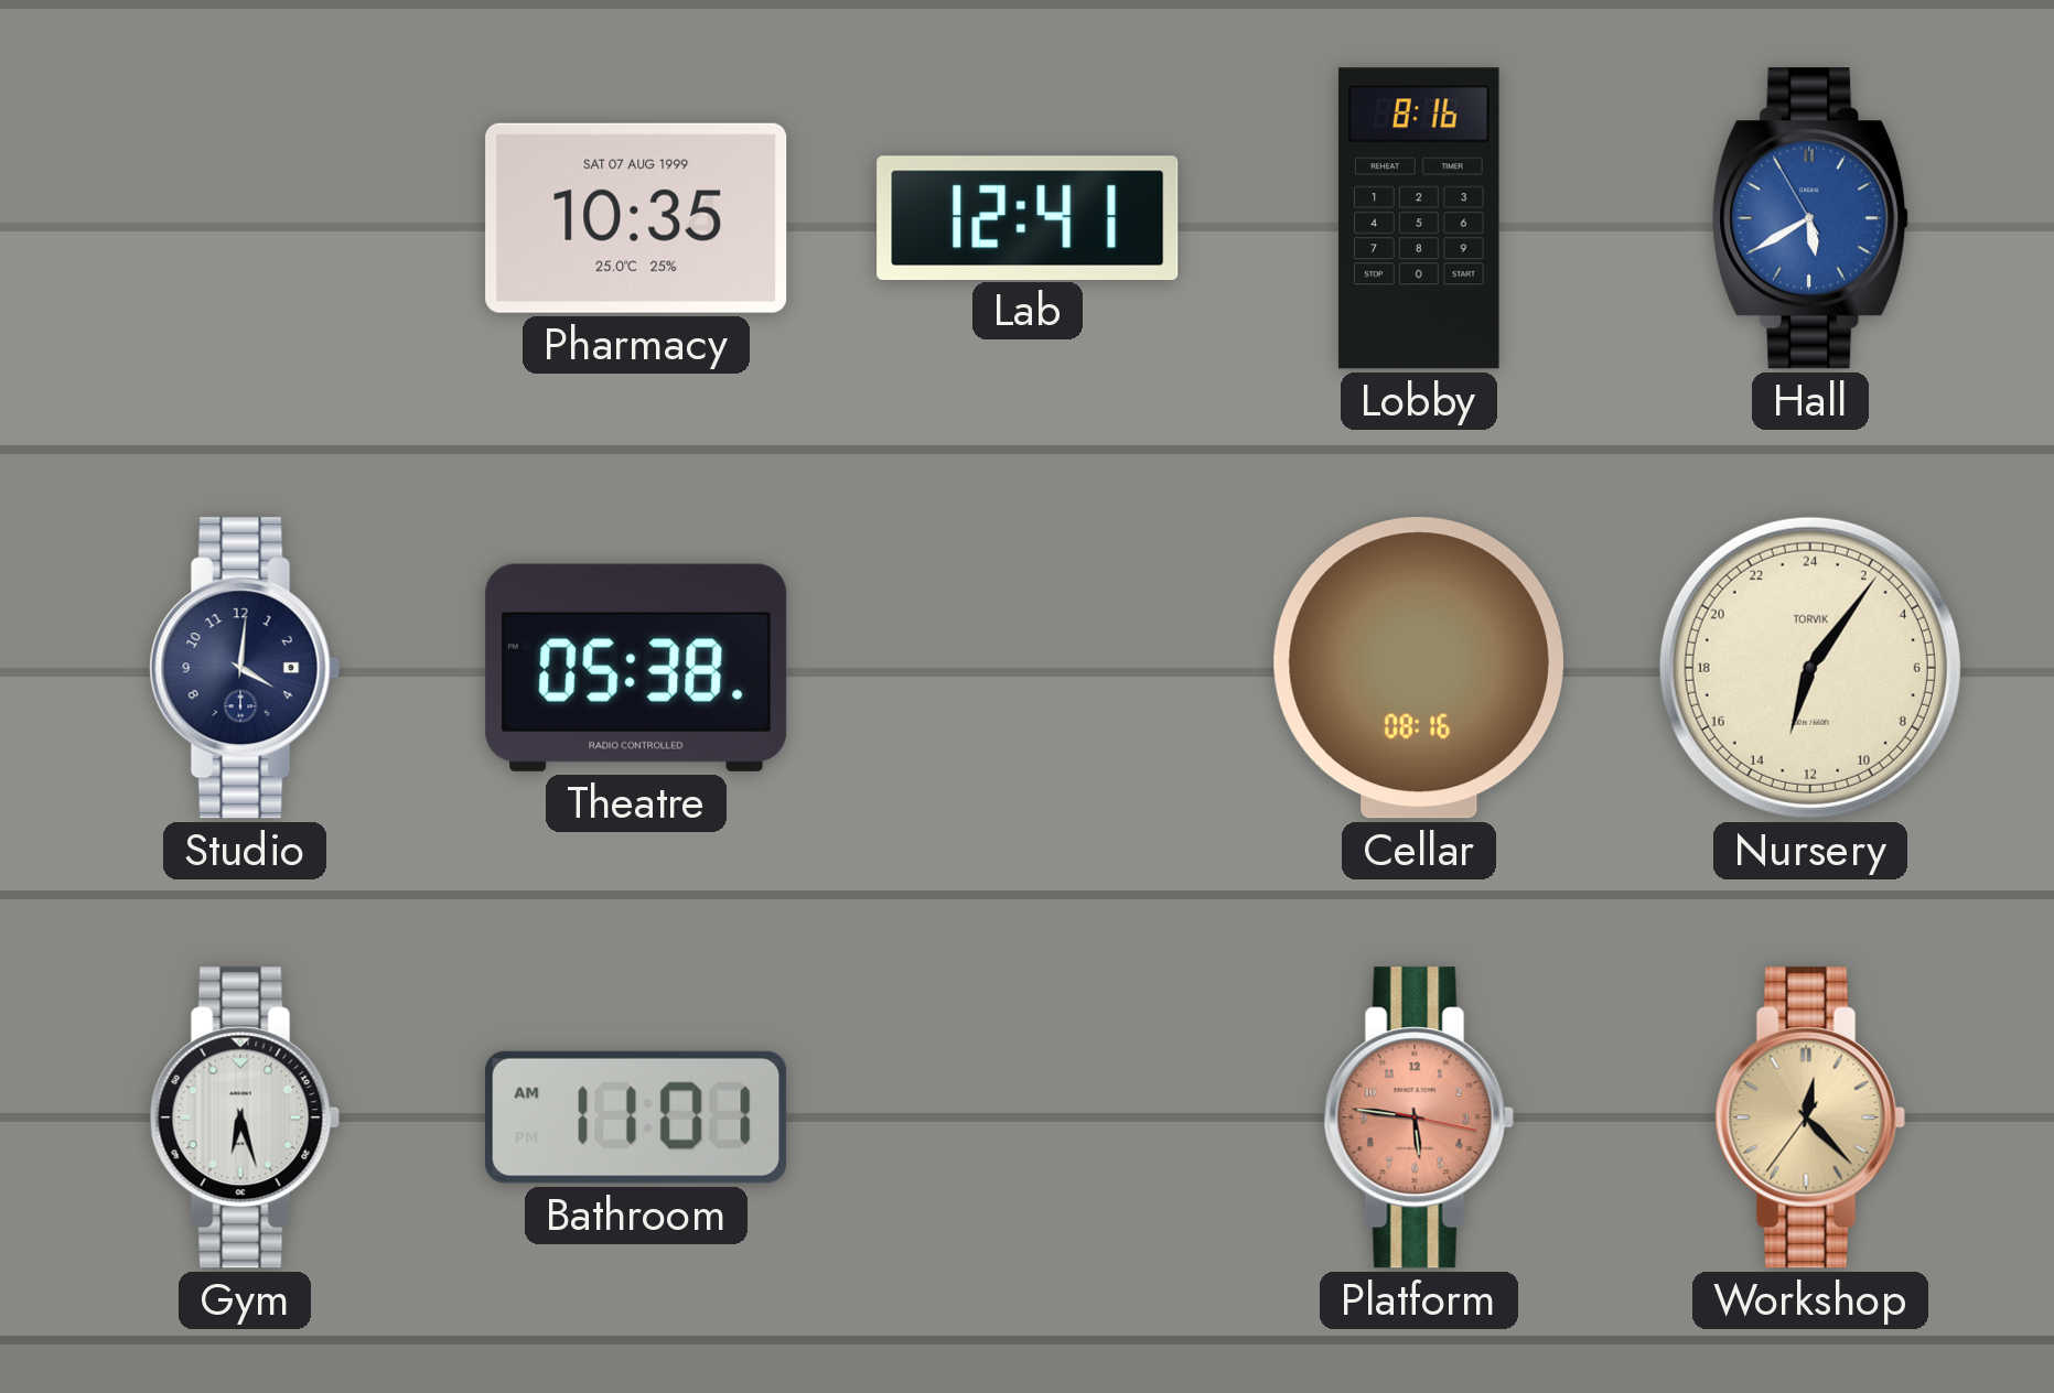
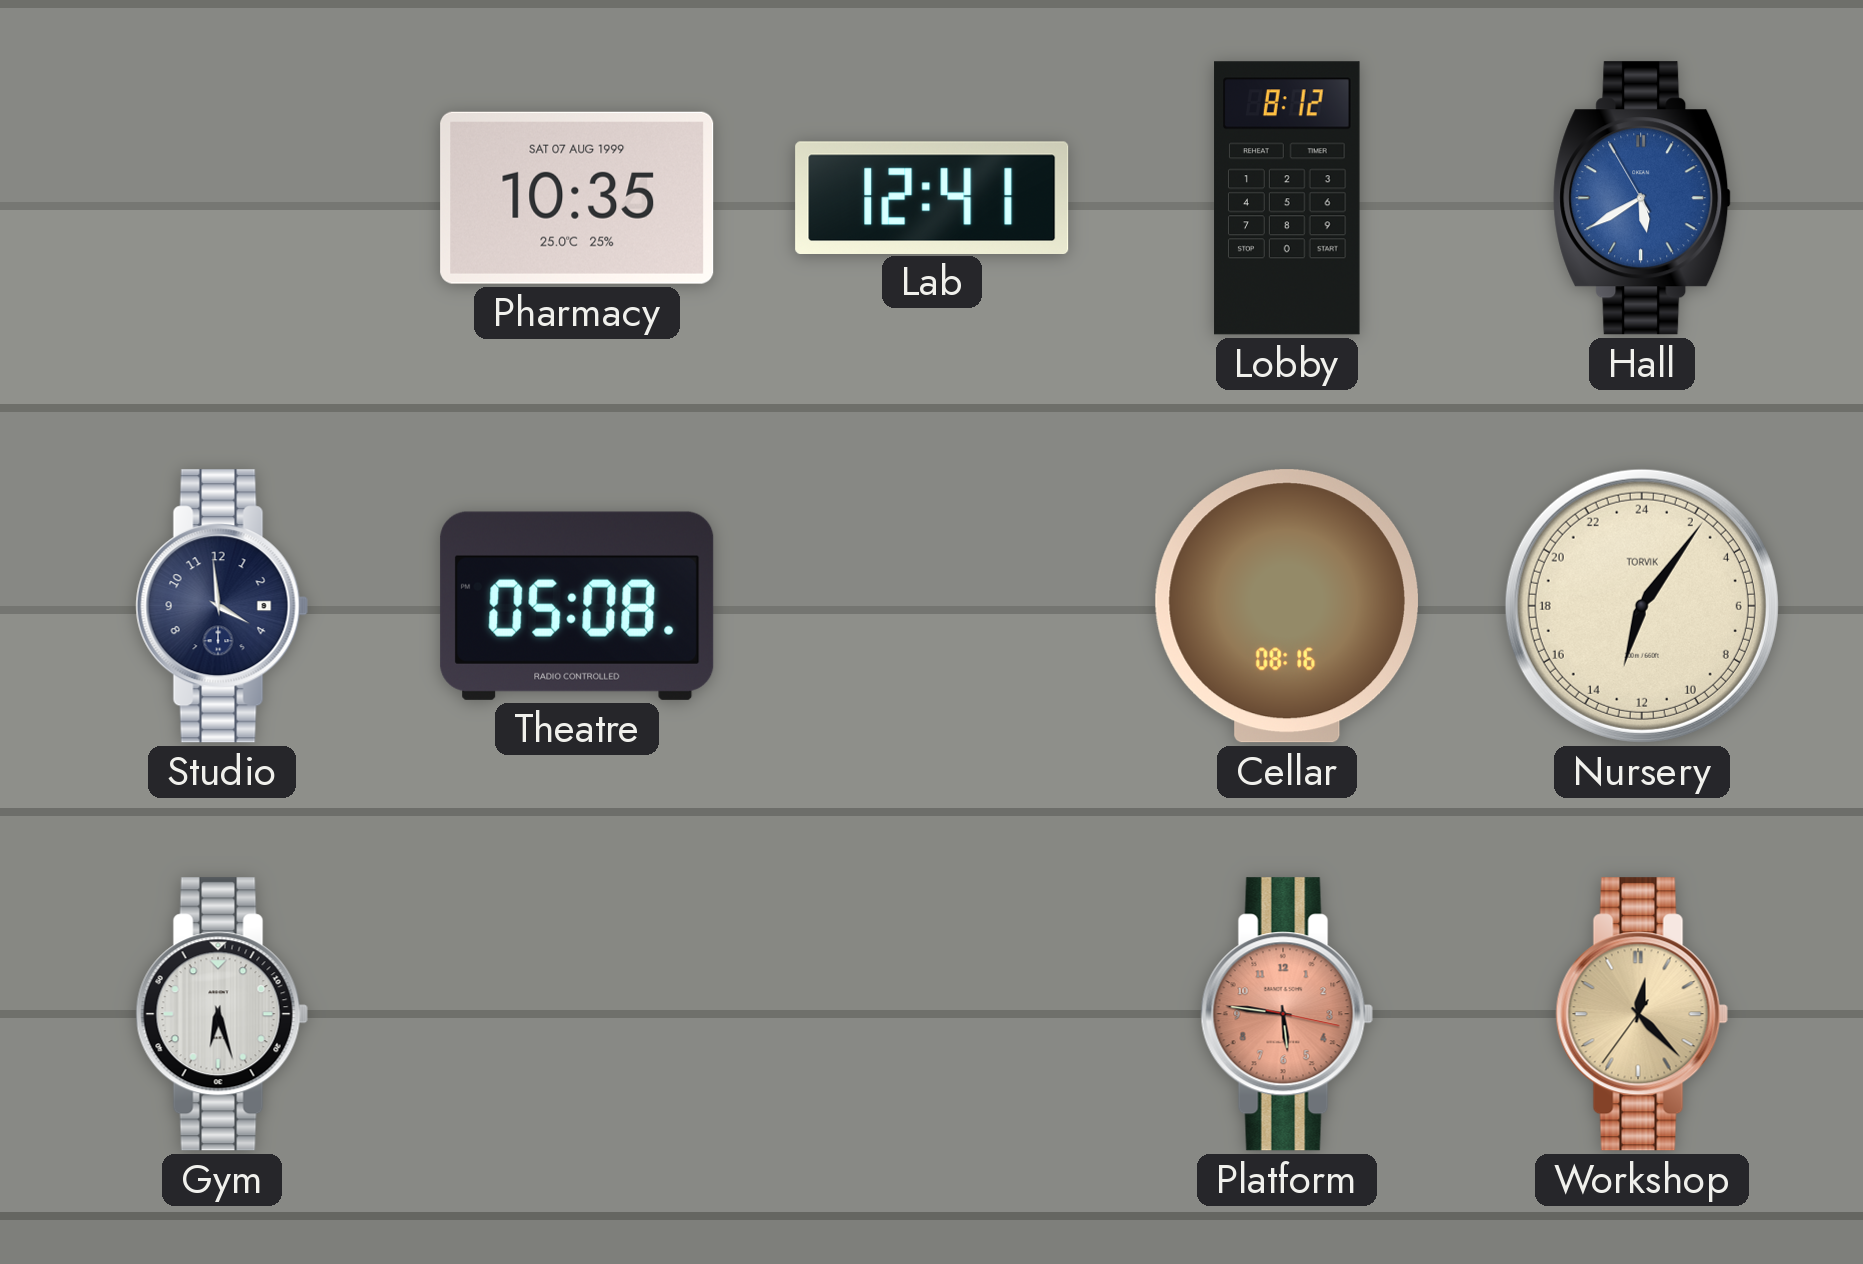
Lobby: 8:16 -> 8:12
Studio: 4:01 -> 3:59
Theatre: 05:38 -> 05:08
Bathroom: 11:01 -> none
